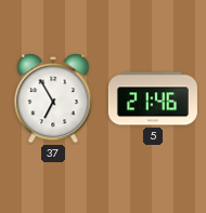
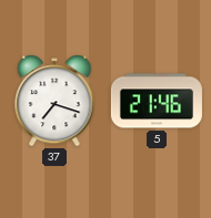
37: 6:55 -> 7:18
